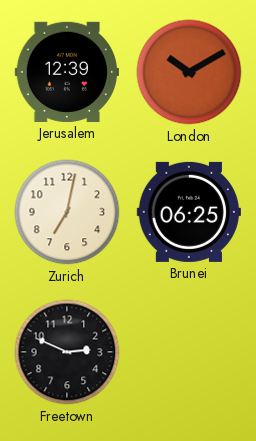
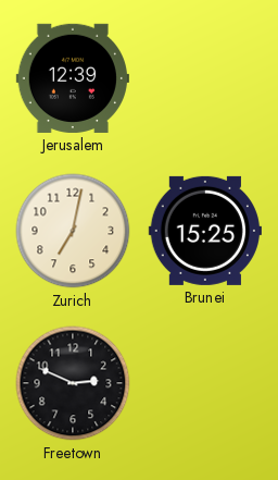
London: 10:10 -> none
Brunei: 06:25 -> 15:25
